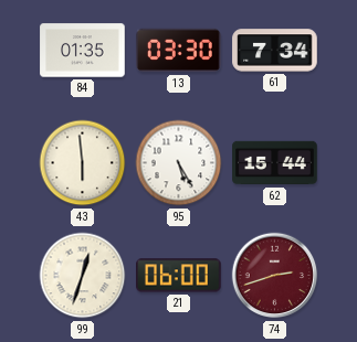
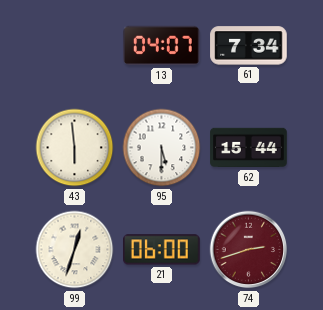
84: 01:35 -> none
13: 03:30 -> 04:07
95: 5:25 -> 5:30
